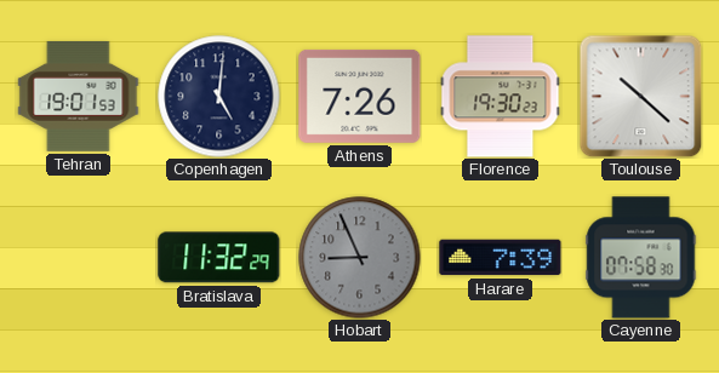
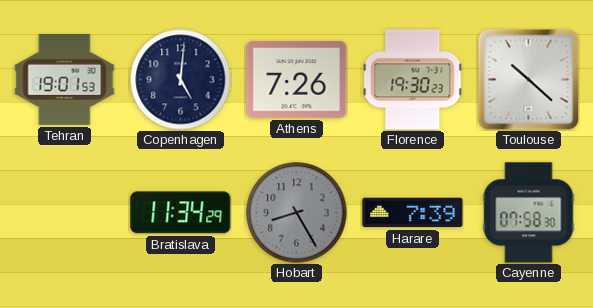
Bratislava: 11:32 -> 11:34
Hobart: 8:56 -> 8:25
